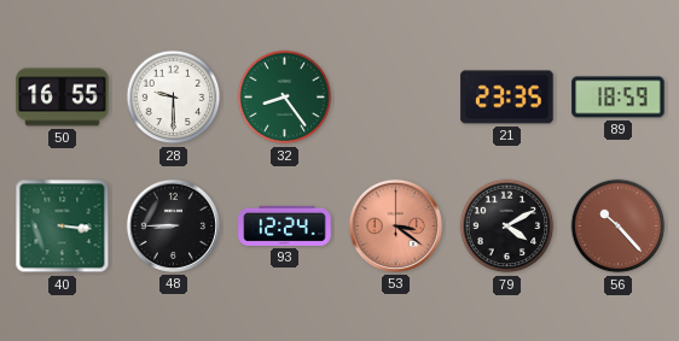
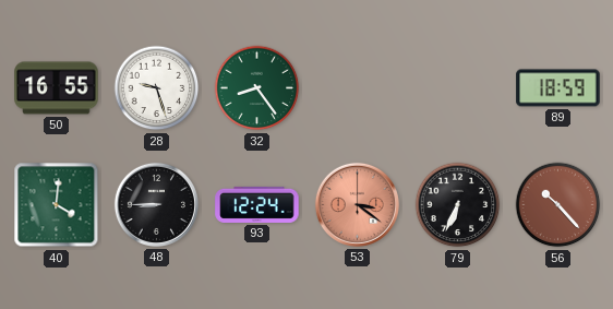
28: 9:30 -> 9:27
21: 23:35 -> none
40: 3:16 -> 4:01
79: 4:10 -> 6:34
